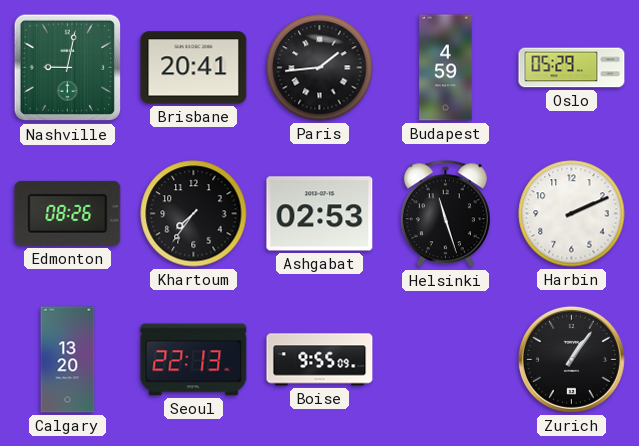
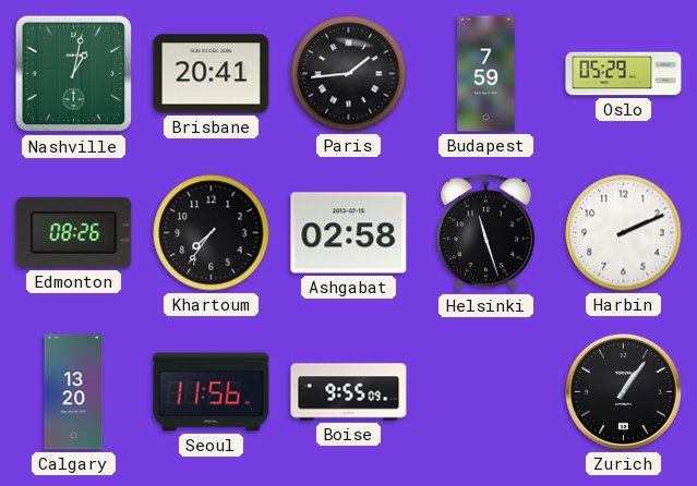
Nashville: 9:02 -> 1:02
Budapest: 4:59 -> 7:59
Ashgabat: 02:53 -> 02:58
Seoul: 22:13 -> 11:56
